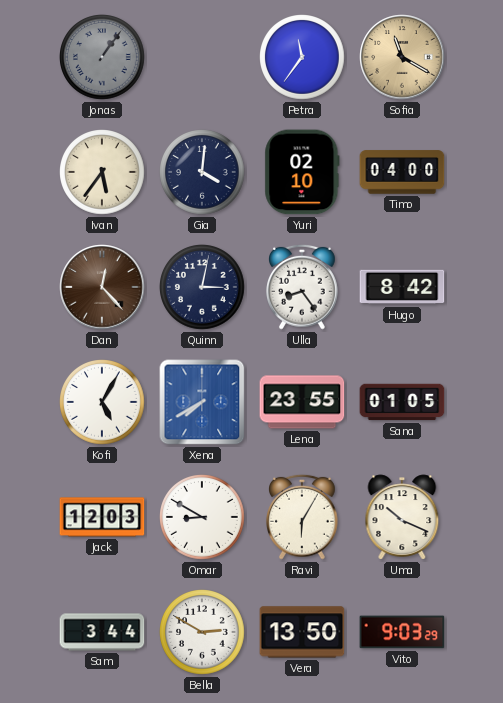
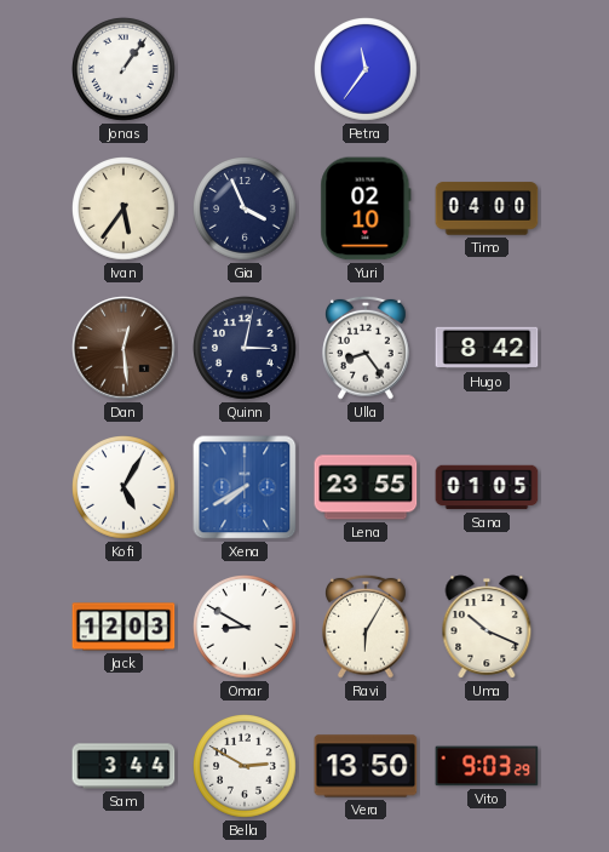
Jonas dial: grey -> white
Sofia: 11:20 -> none
Gia: 4:01 -> 3:56
Dan: 12:23 -> 12:29
